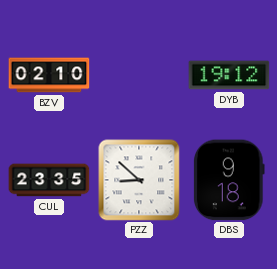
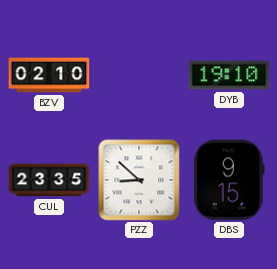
DYB: 19:12 -> 19:10
DBS: 9:18 -> 9:15
